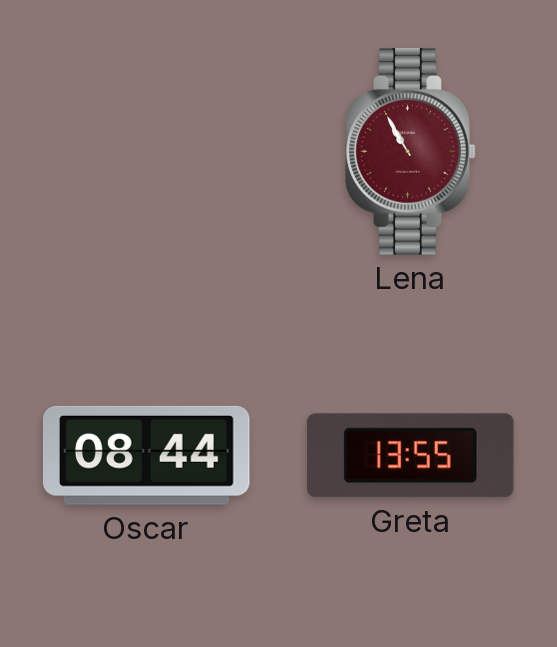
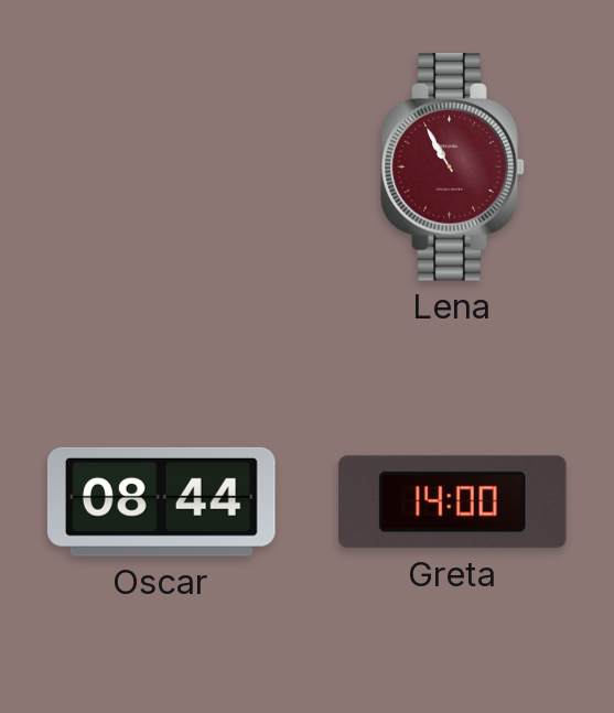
Greta: 13:55 -> 14:00
